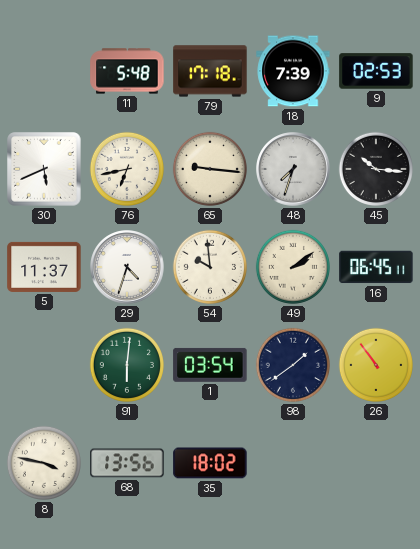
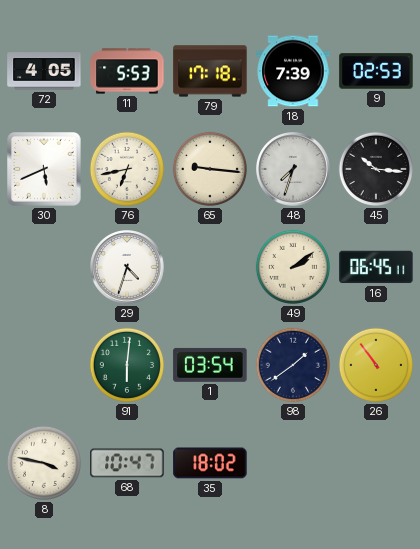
72: none -> 4:05
11: 5:48 -> 5:53
5: 11:37 -> none
54: 9:59 -> none
68: 13:56 -> 10:47
